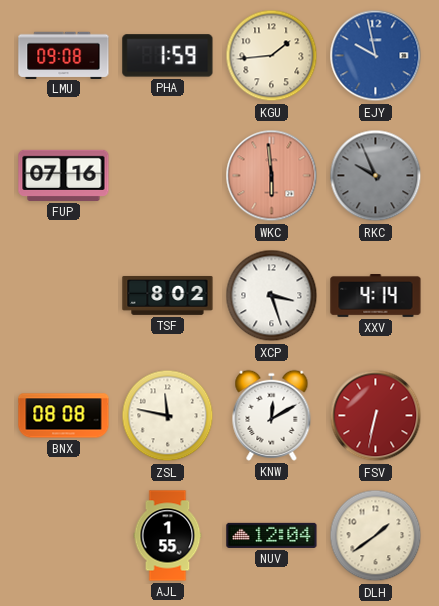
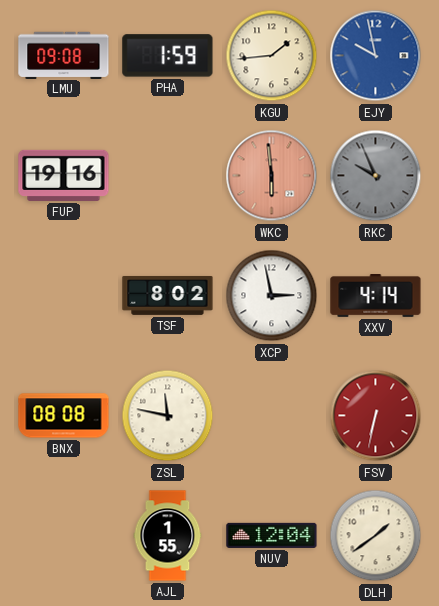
FUP: 07:16 -> 19:16
XCP: 3:27 -> 2:58
KNW: 12:10 -> none
